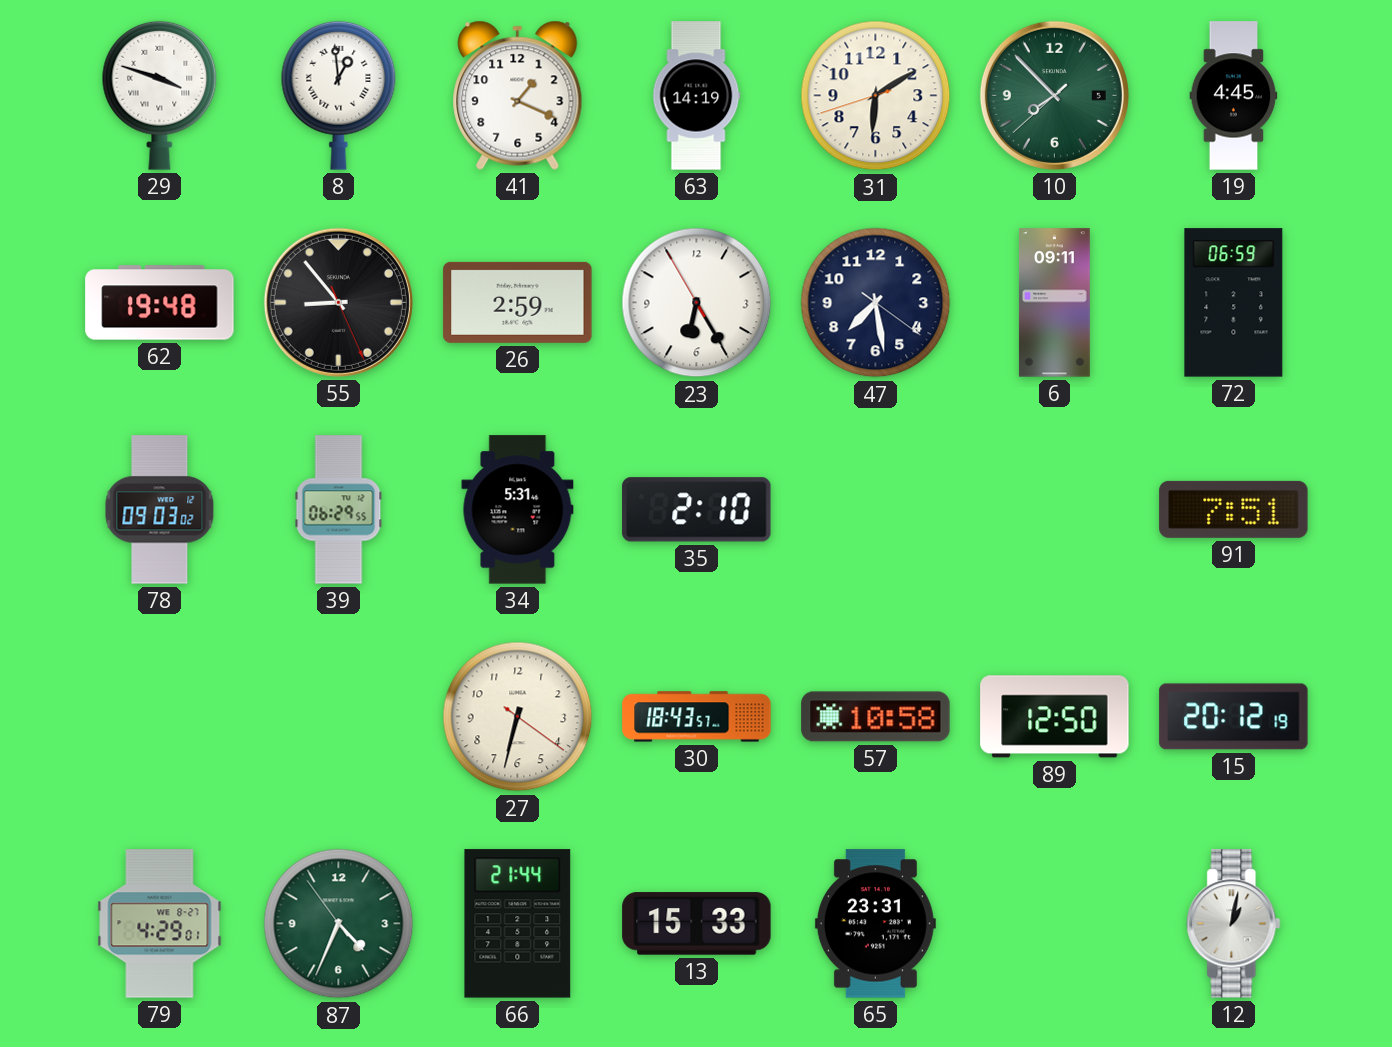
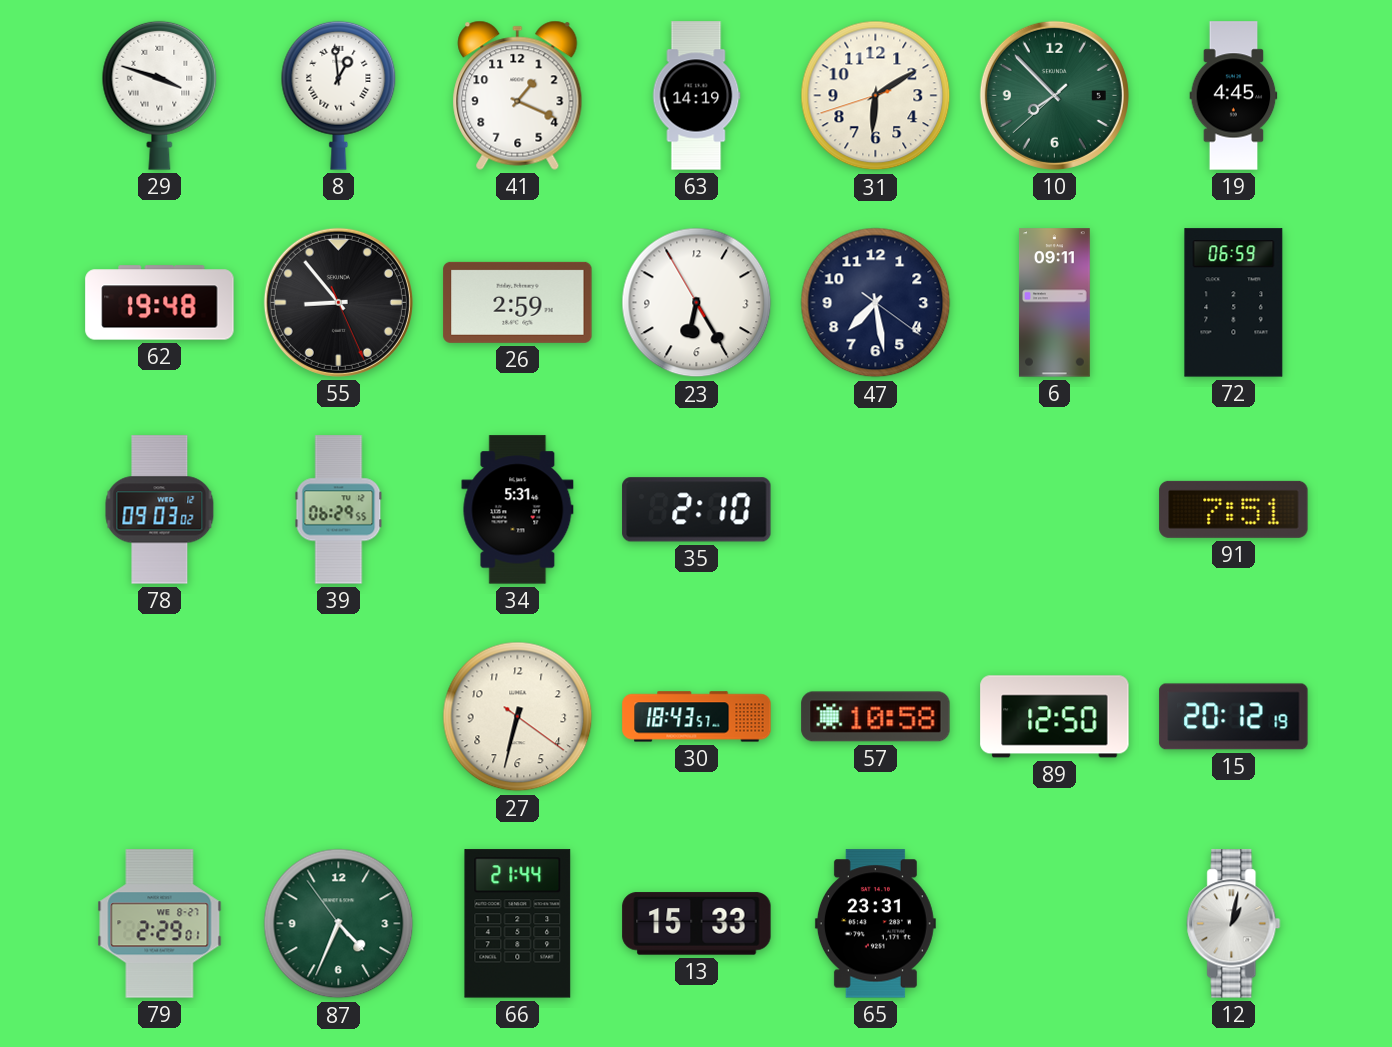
79: 4:29 -> 2:29
